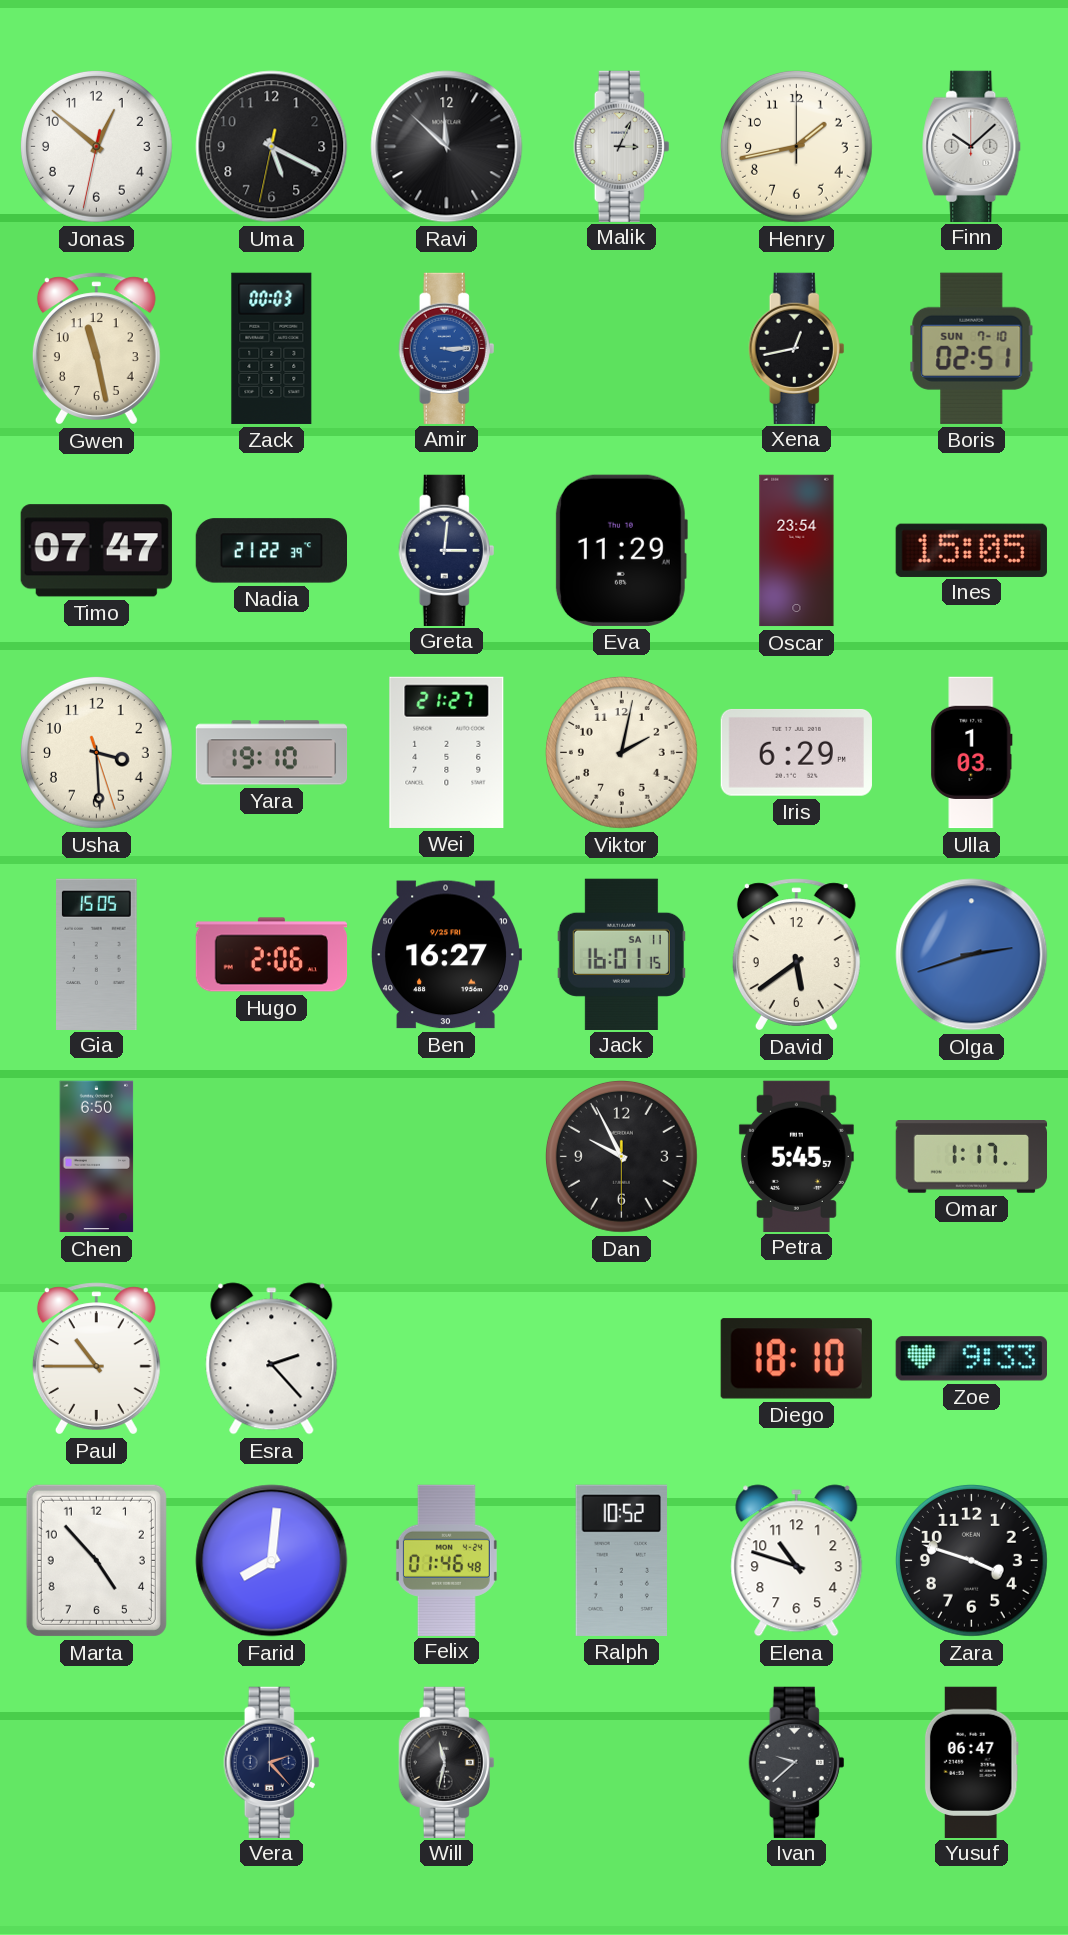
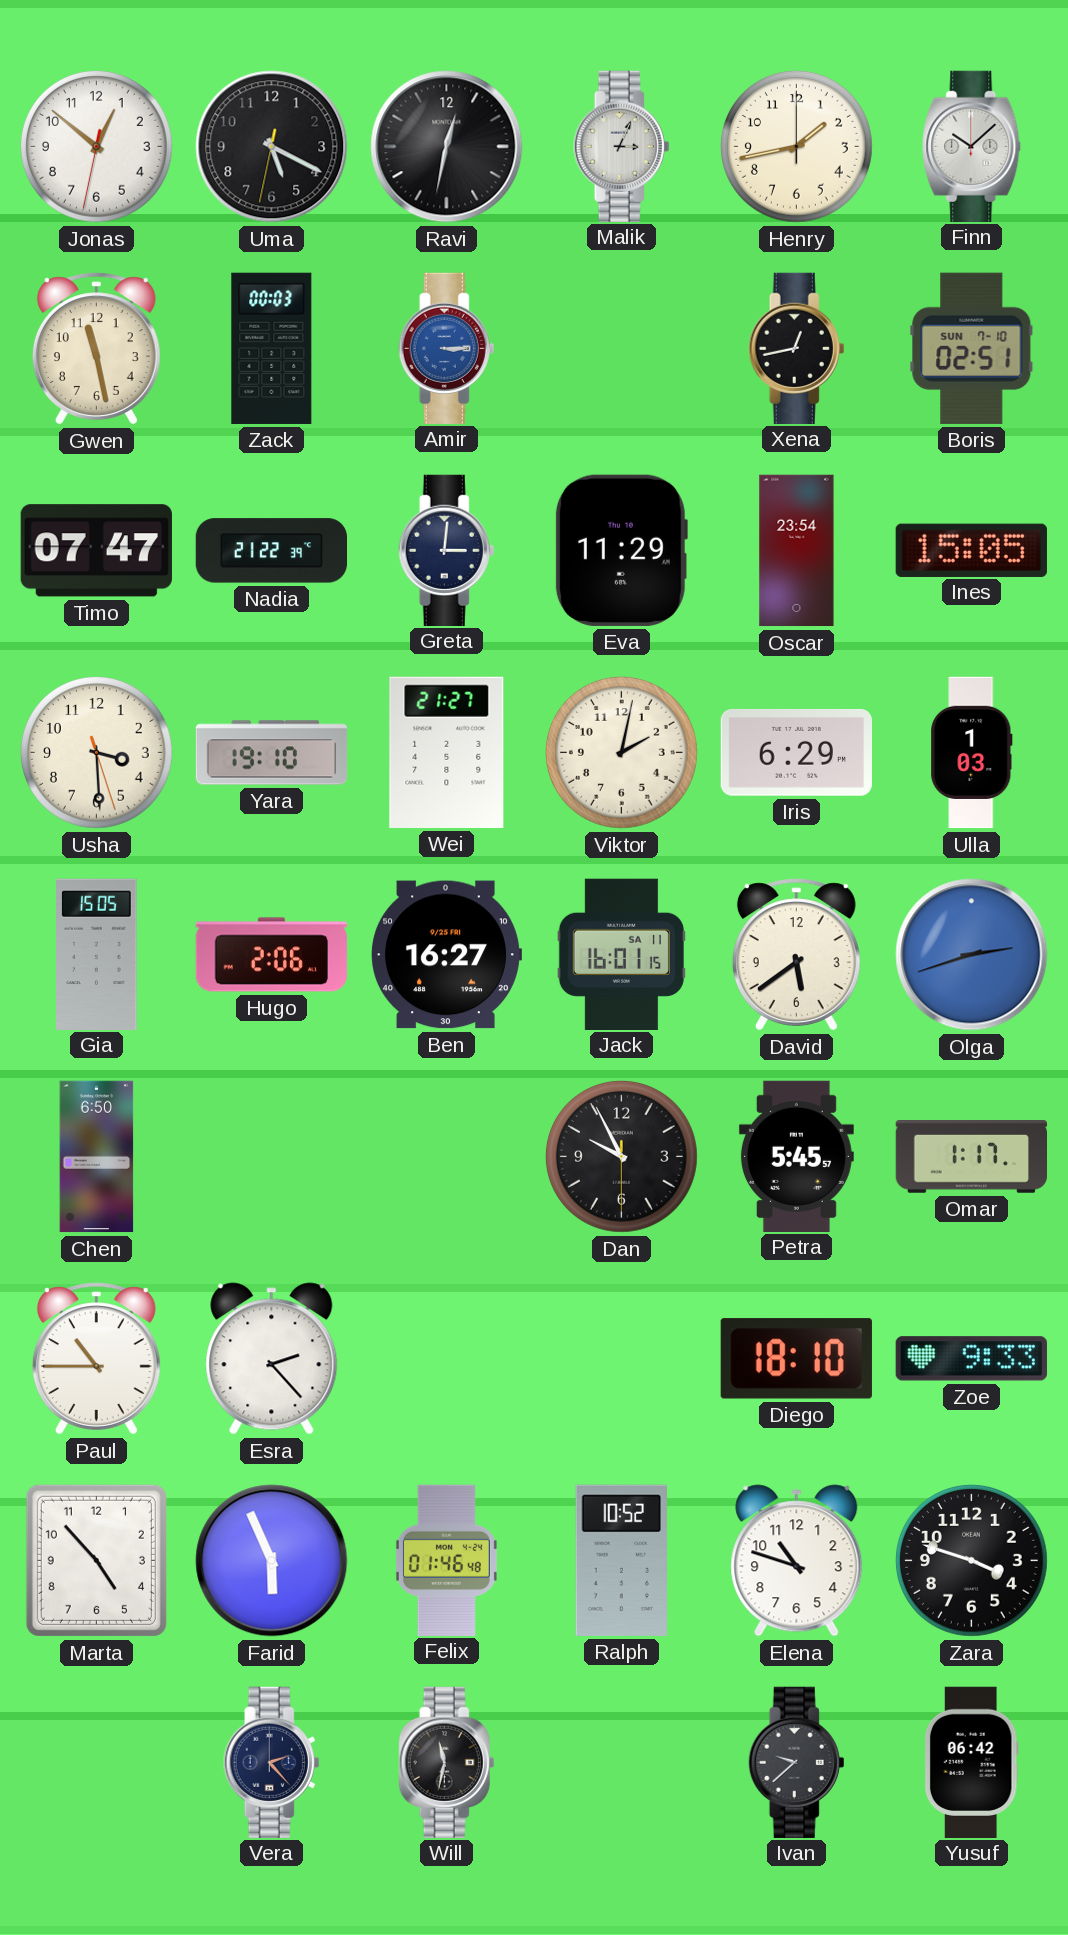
Ravi: 11:52 -> 12:32
Farid: 8:01 -> 5:56
Yusuf: 06:47 -> 06:42
